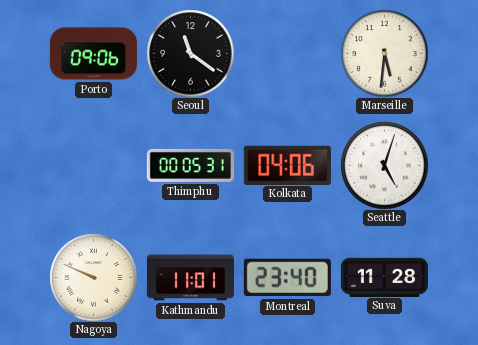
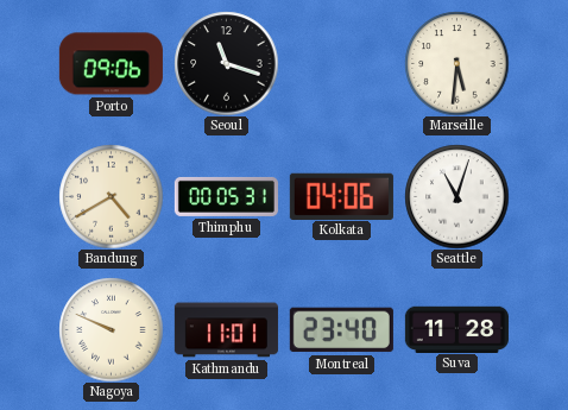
Seoul: 11:21 -> 11:18
Bandung: none -> 4:40
Seattle: 5:03 -> 11:03
